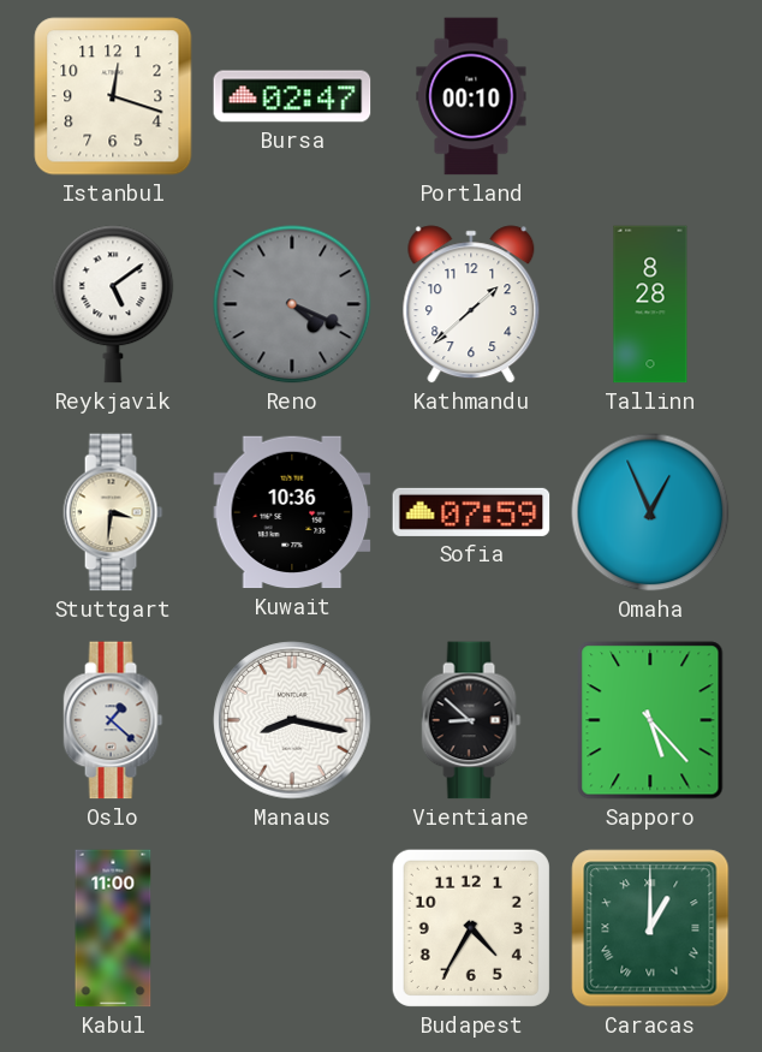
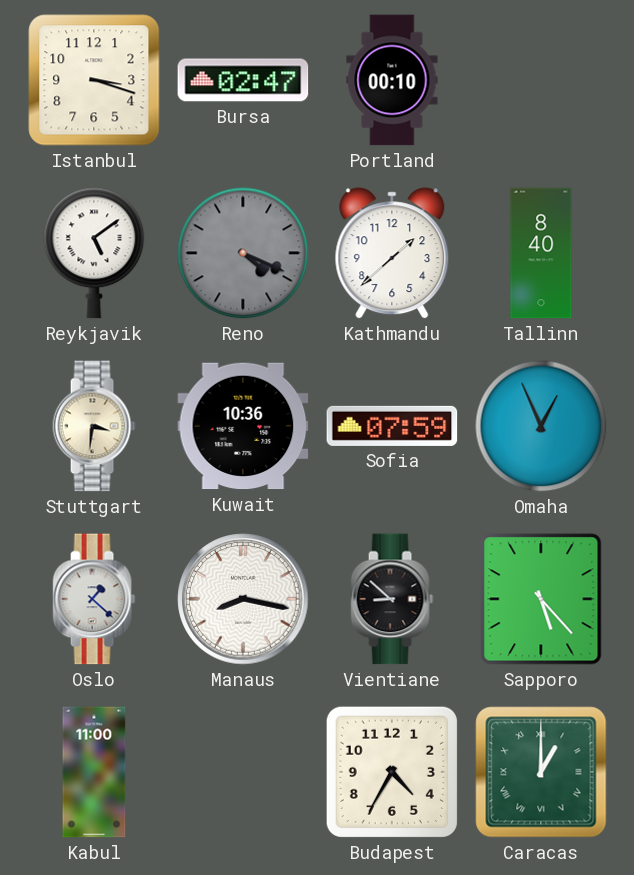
Istanbul: 12:18 -> 3:18
Tallinn: 8:28 -> 8:40
